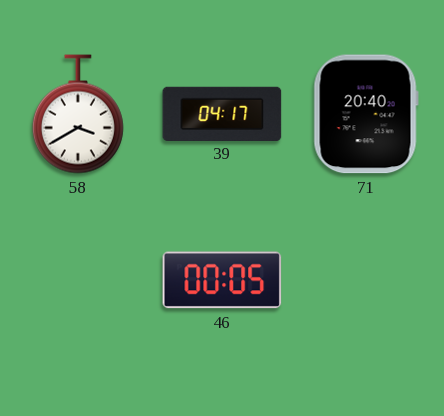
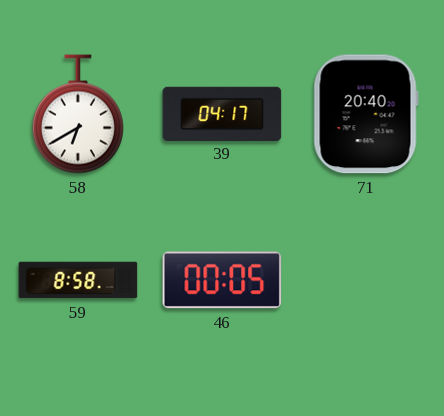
58: 3:40 -> 6:40
59: none -> 8:58
